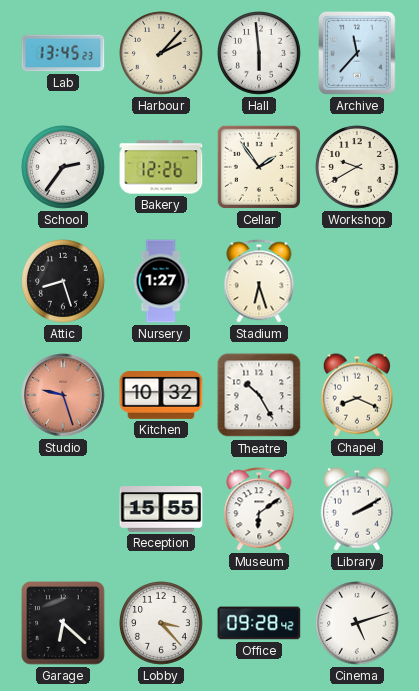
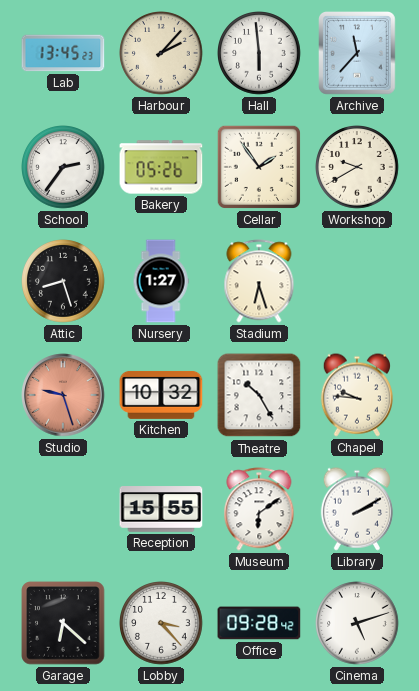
Bakery: 12:26 -> 05:26
Chapel: 8:19 -> 9:46
